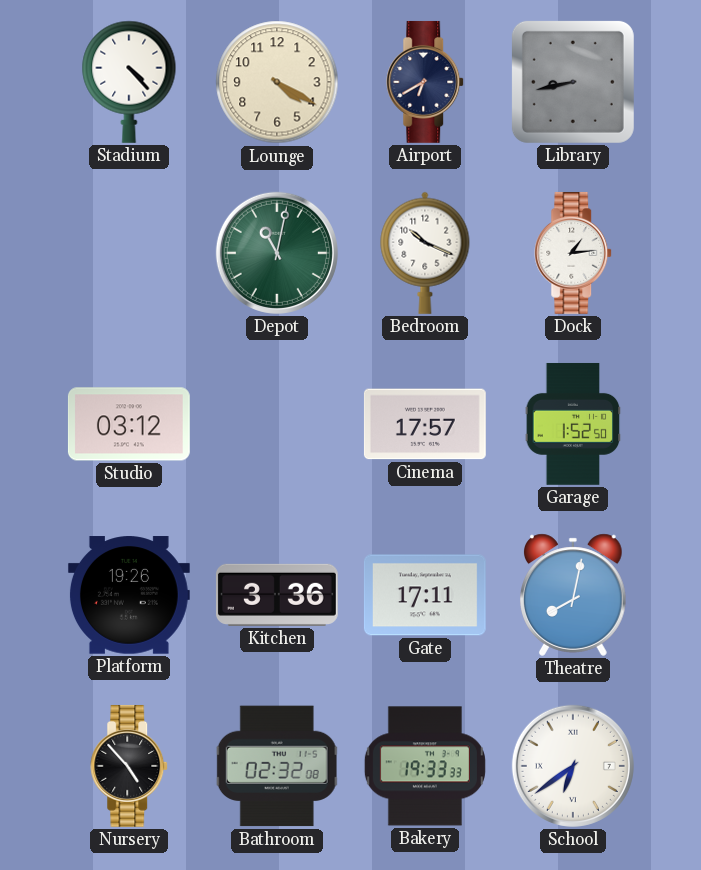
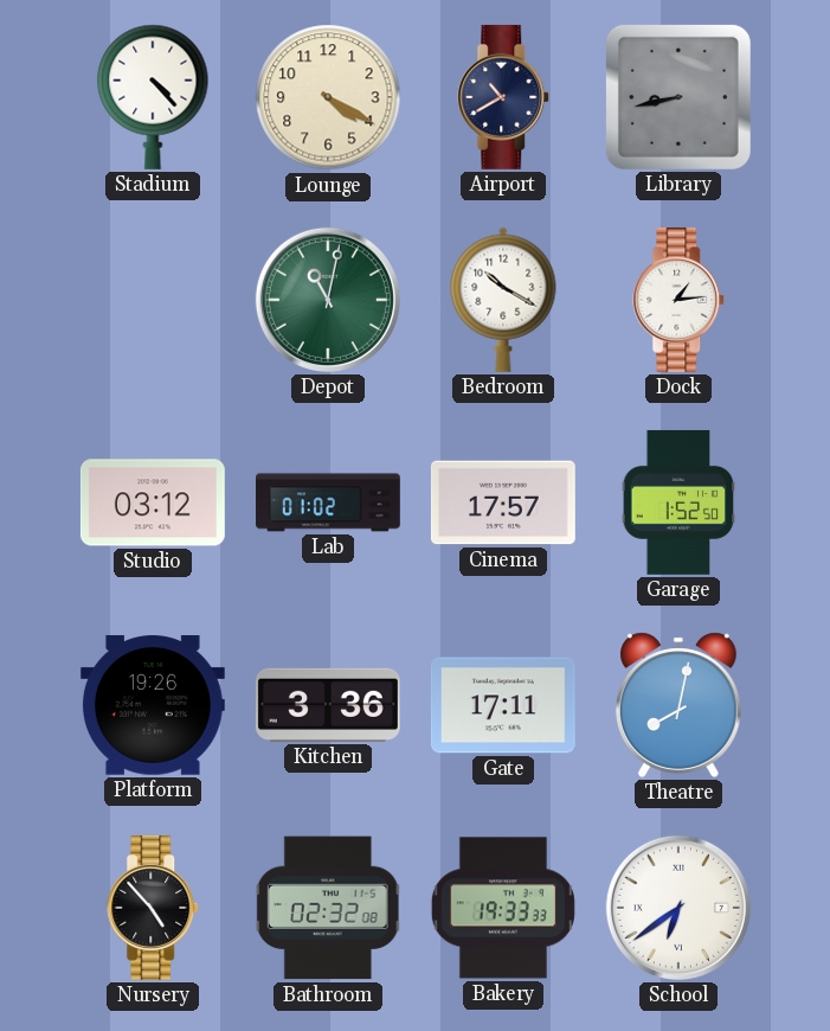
Airport: 6:40 -> 10:40
Bedroom: 10:19 -> 10:20
Lab: none -> 01:02
